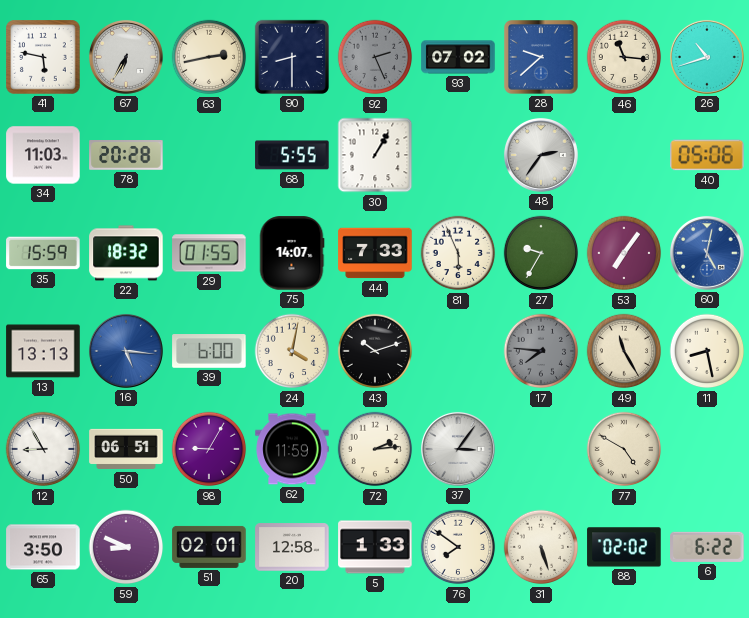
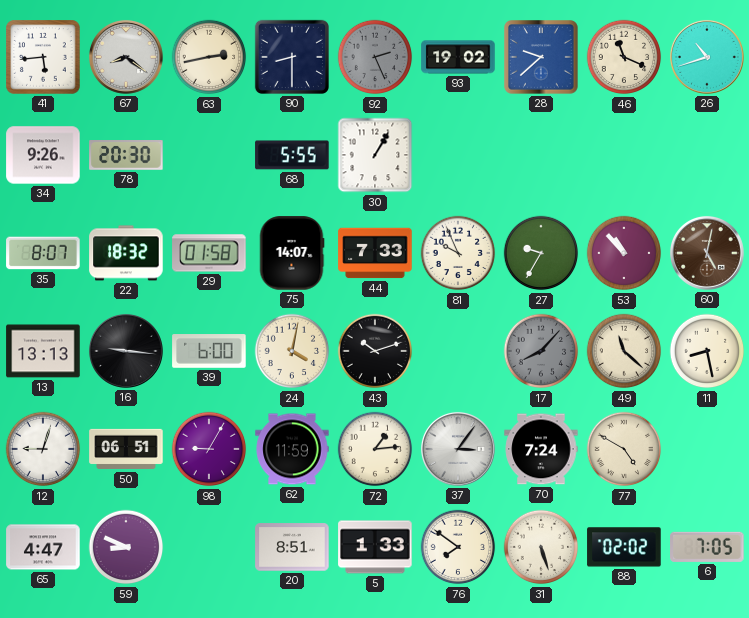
41: 5:47 -> 5:44
67: 6:35 -> 8:21
93: 07:02 -> 19:02
46: 11:16 -> 11:19
34: 11:03 -> 9:26
78: 20:28 -> 20:30
48: 2:36 -> none
40: 05:06 -> none
35: 15:59 -> 8:07
29: 01:55 -> 01:58
81: 5:56 -> 9:56
53: 7:06 -> 10:53
60 dial: blue -> brown
16: 5:16 -> 9:16
16 dial: blue -> black
17: 7:46 -> 8:07
49: 11:25 -> 11:22
12: 8:55 -> 9:03
72: 2:14 -> 1:14
70: none -> 7:24
65: 3:50 -> 4:47
51: 02:01 -> none
20: 12:58 -> 8:51
6: 6:22 -> 7:05
